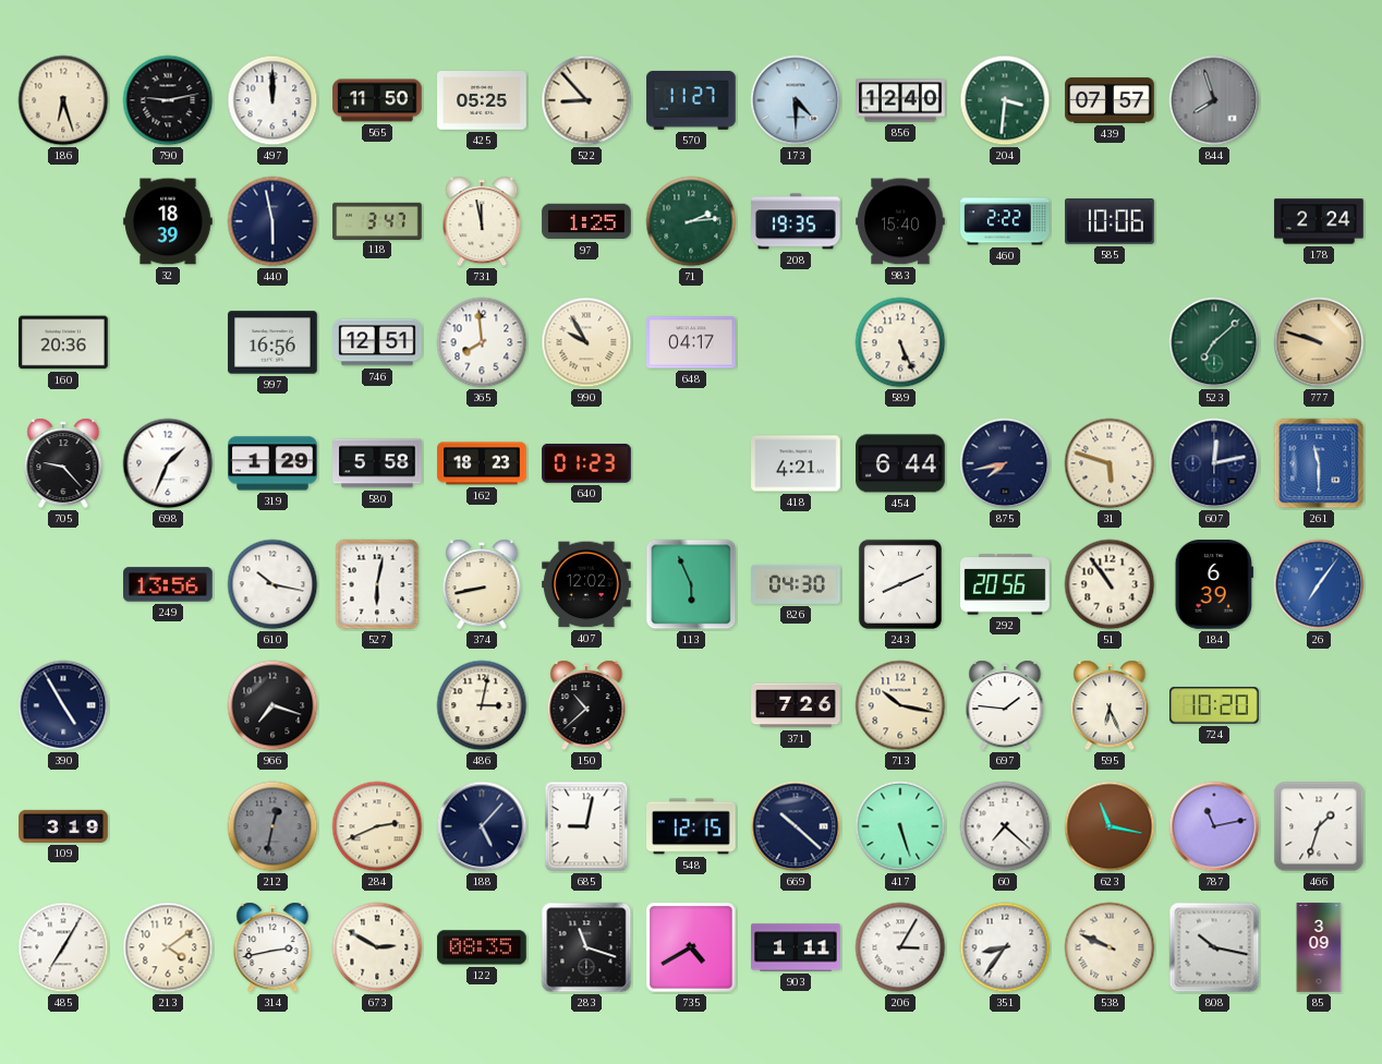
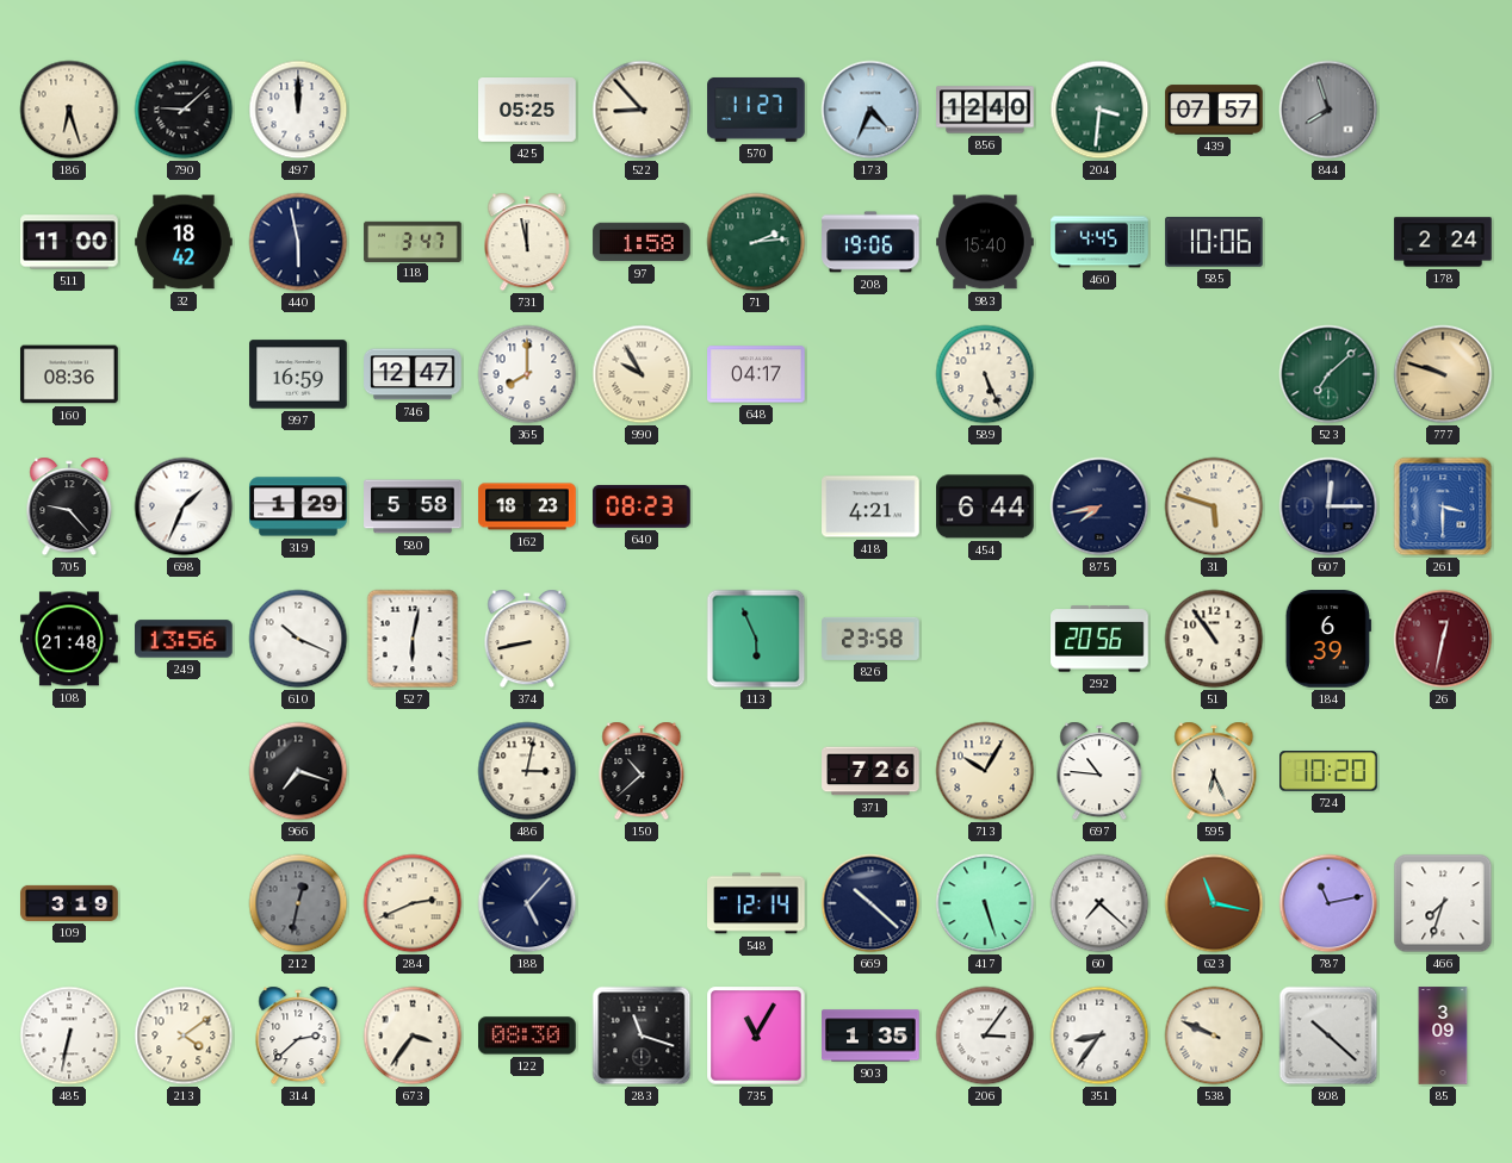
790: 9:13 -> 9:08
565: 11:50 -> none
173: 4:30 -> 4:34
511: none -> 11:00
32: 18:39 -> 18:42
97: 1:25 -> 1:58
208: 19:35 -> 19:06
460: 2:22 -> 4:45
160: 20:36 -> 08:36
997: 16:56 -> 16:59
746: 12:51 -> 12:47
365: 7:59 -> 8:00
640: 01:23 -> 08:23
607: 12:13 -> 12:15
261: 11:30 -> 3:30
108: none -> 21:48
610: 10:17 -> 10:19
407: 12:02 -> none
826: 04:30 -> 23:58
243: 8:11 -> none
26: 7:06 -> 12:32
26 dial: blue -> burgundy
390: 4:55 -> none
713: 10:17 -> 10:05
697: 1:46 -> 10:46
685: 9:02 -> none
548: 12:15 -> 12:14
466: 1:33 -> 7:33
485: 7:05 -> 6:32
314: 2:43 -> 2:38
673: 2:50 -> 3:36
122: 08:35 -> 08:30
735: 4:40 -> 11:05
903: 1:11 -> 1:35
206: 3:05 -> 3:06
808: 10:17 -> 10:22
